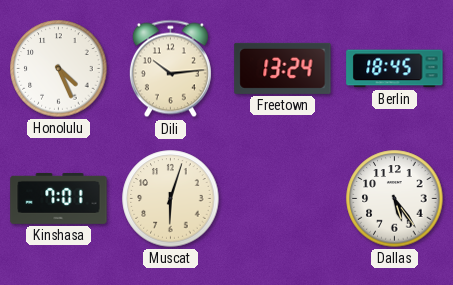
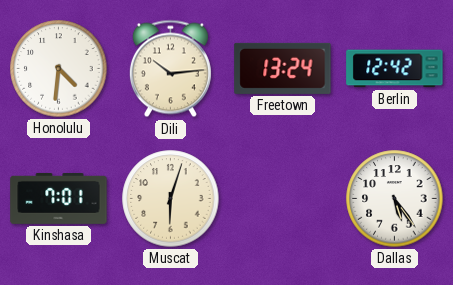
Honolulu: 4:26 -> 4:31
Berlin: 18:45 -> 12:42
